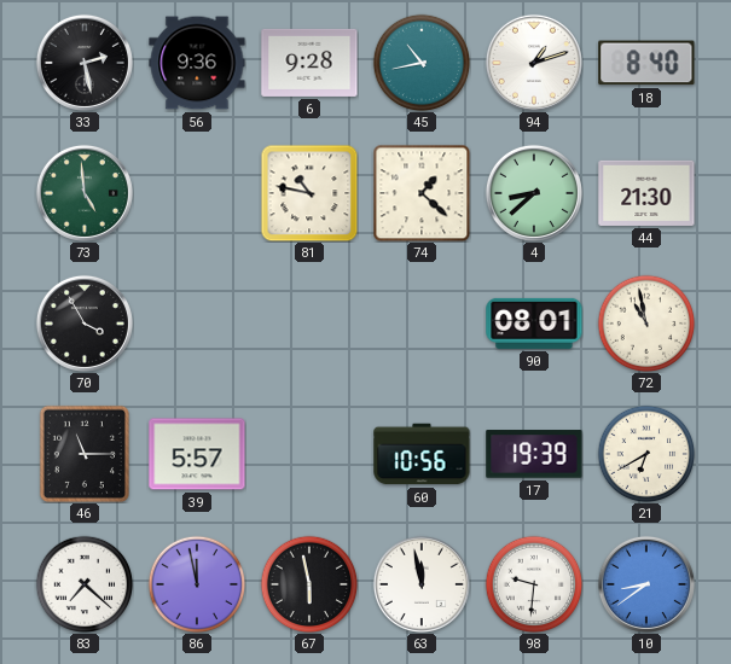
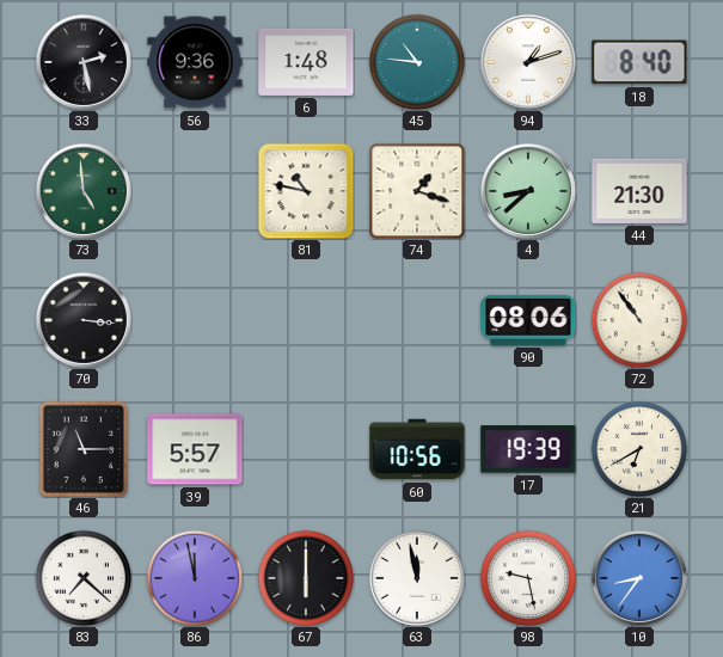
6: 9:28 -> 1:48
45: 10:43 -> 10:46
74: 1:22 -> 1:18
70: 3:55 -> 3:16
90: 08:01 -> 08:06
72: 10:58 -> 10:54
67: 5:58 -> 6:00
98: 9:31 -> 9:28
10: 8:39 -> 8:36
